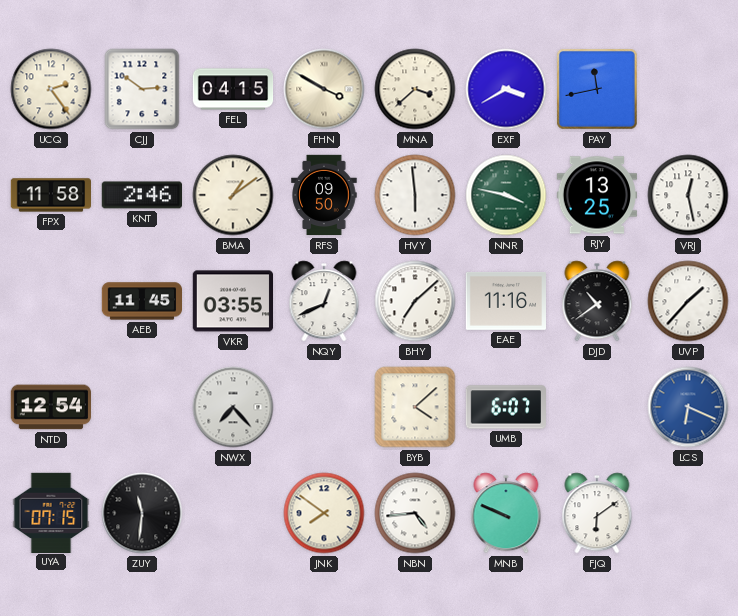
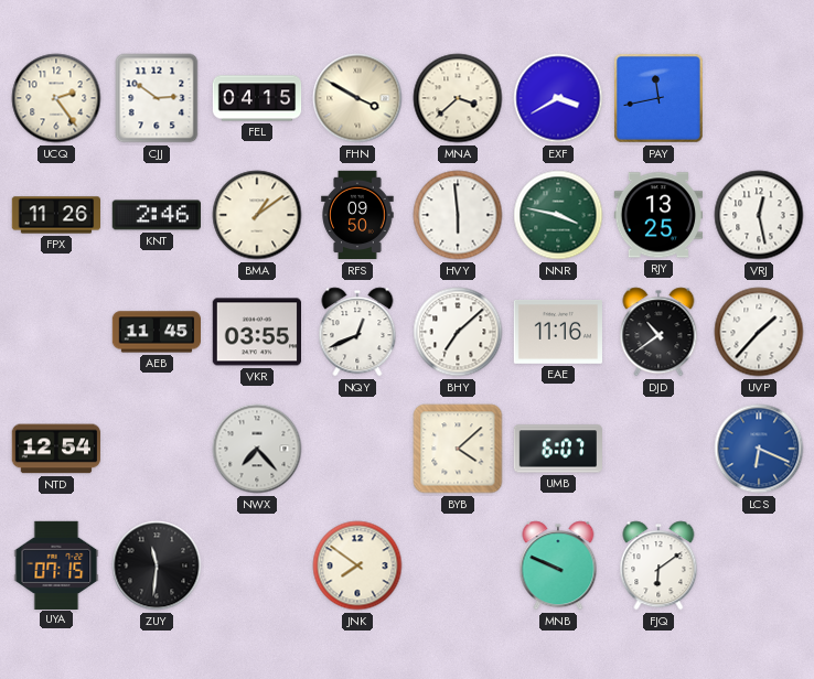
FPX: 11:58 -> 11:26
NBN: 4:44 -> none
